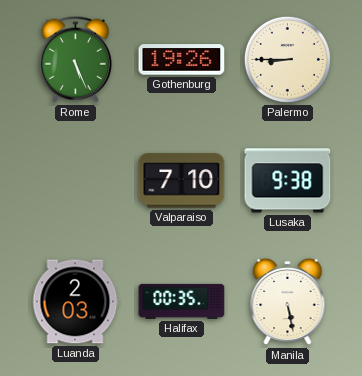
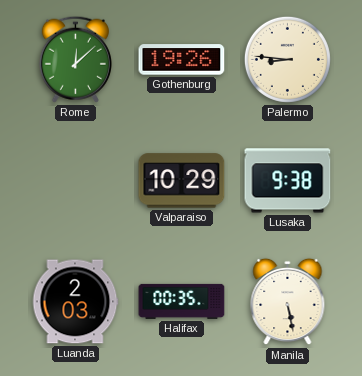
Rome: 5:26 -> 12:08
Palermo: 8:45 -> 8:46
Valparaiso: 7:10 -> 10:29
